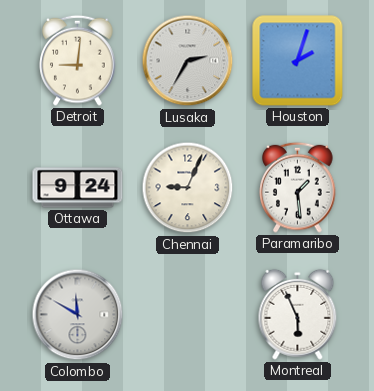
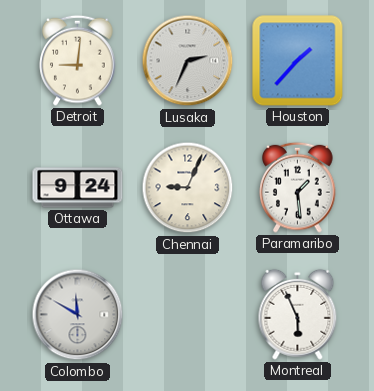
Lusaka: 2:35 -> 2:34
Houston: 2:03 -> 1:37
